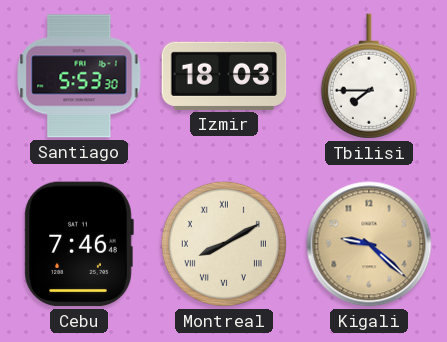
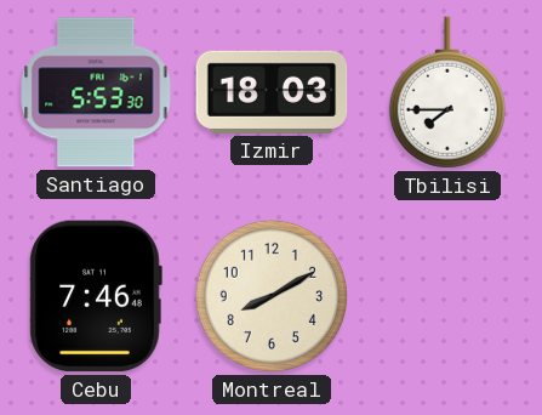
Montreal numerals: Roman -> Arabic
Kigali: 9:22 -> none
